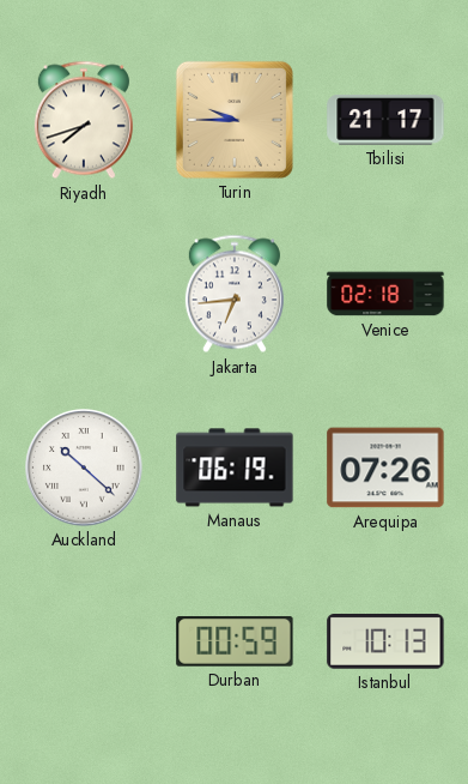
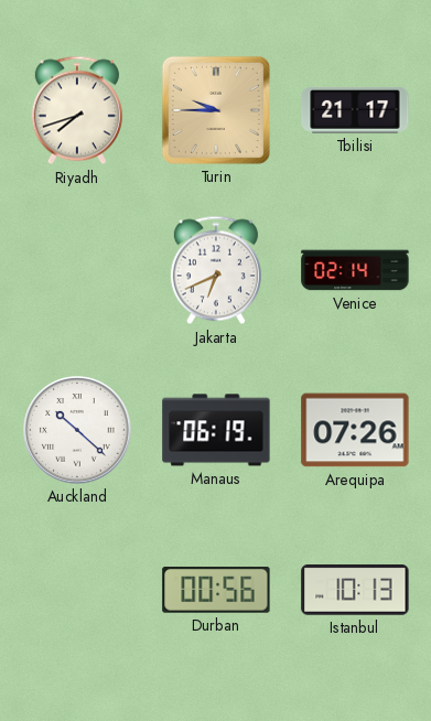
Jakarta: 6:44 -> 6:41
Venice: 02:18 -> 02:14
Durban: 00:59 -> 00:56
